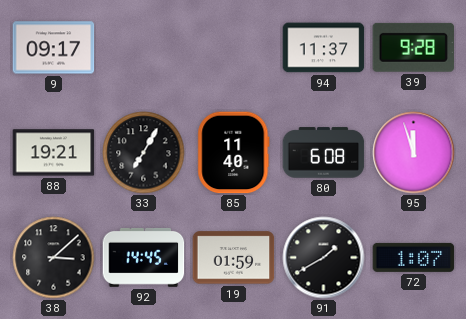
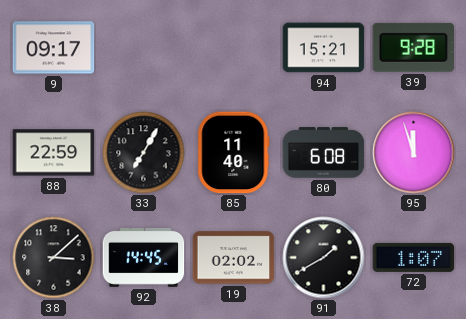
94: 11:37 -> 15:21
88: 19:21 -> 22:59
19: 01:59 -> 02:02
